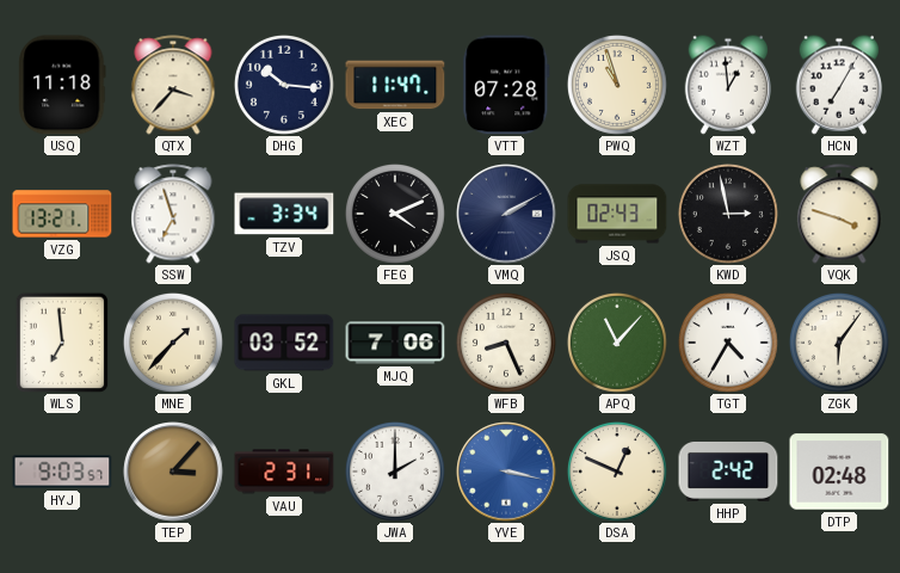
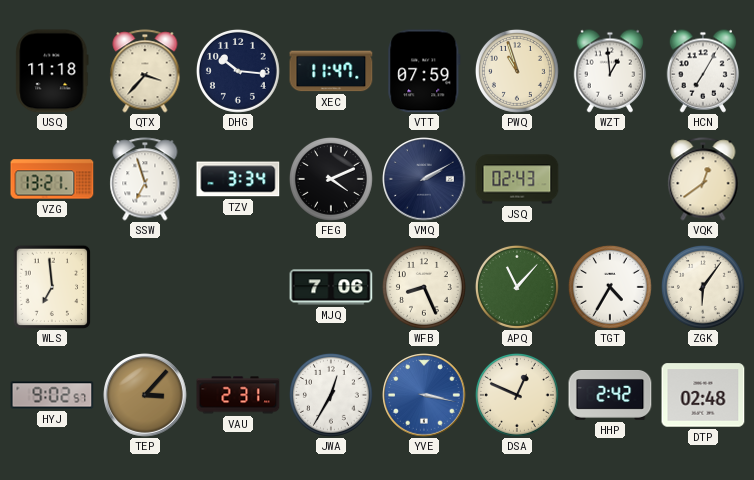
VTT: 07:28 -> 07:59
KWD: 2:58 -> none
VQK: 3:48 -> 12:39
MNE: 1:37 -> none
GKL: 03:52 -> none
HYJ: 9:03 -> 9:02
JWA: 2:00 -> 12:35
